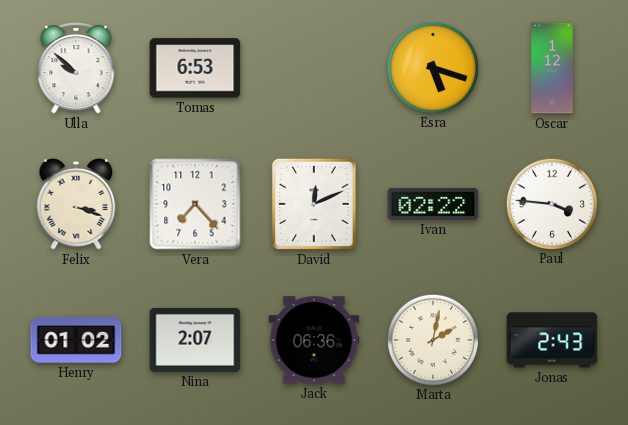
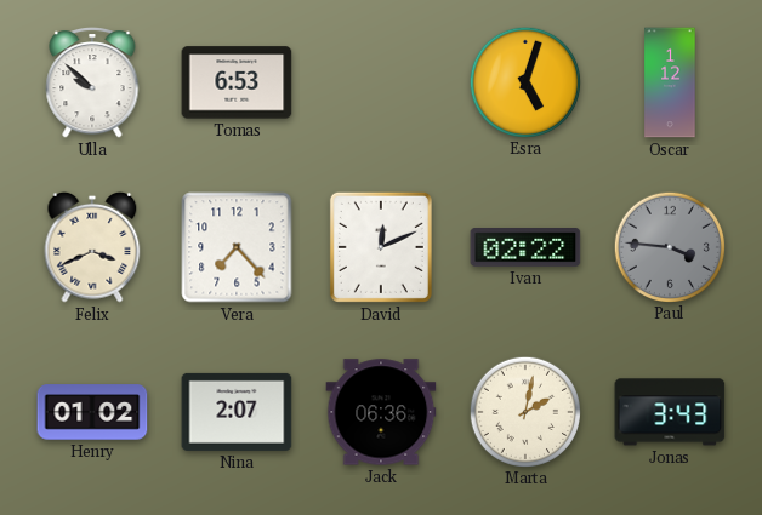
Esra: 5:18 -> 5:03
Felix: 3:18 -> 3:41
Paul dial: white -> grey
Jonas: 2:43 -> 3:43
